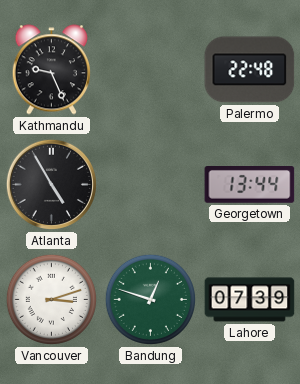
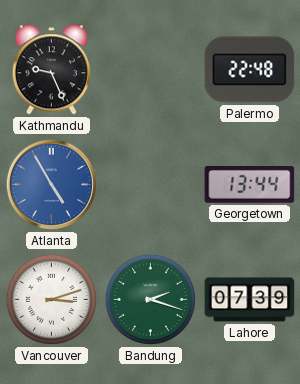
Atlanta dial: black -> blue
Bandung: 12:48 -> 2:18
